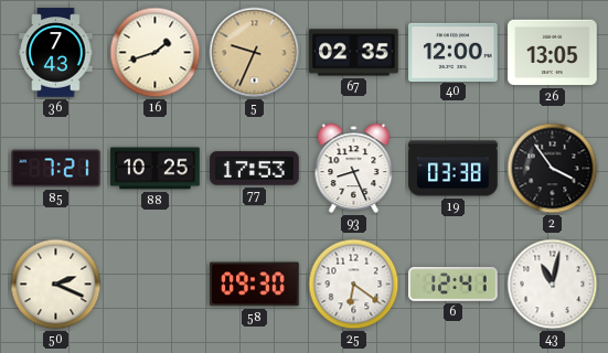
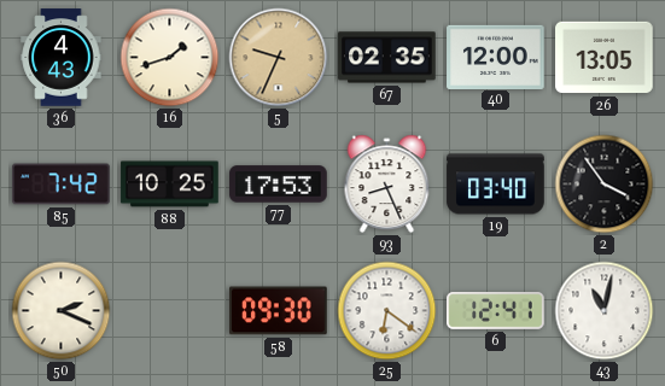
36: 7:43 -> 4:43
85: 7:21 -> 7:42
19: 03:38 -> 03:40
